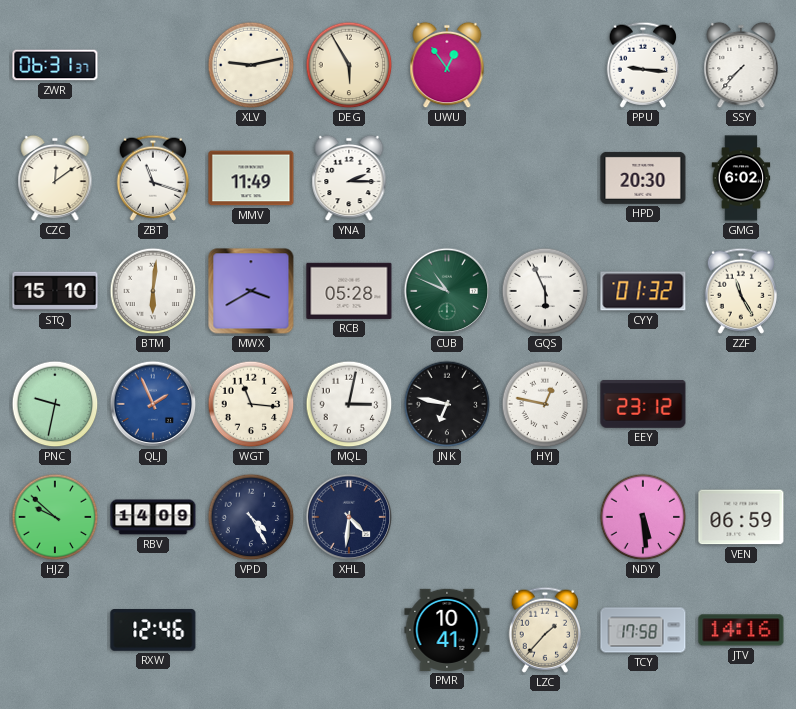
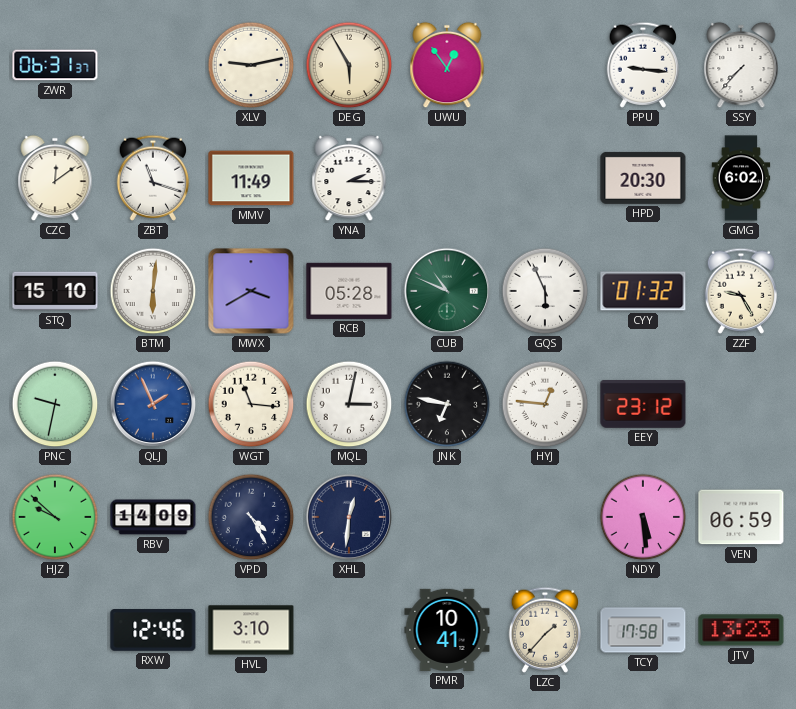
ZZF: 11:25 -> 9:25
HYJ: 12:47 -> 12:46
XHL: 4:31 -> 12:31
HVL: none -> 3:10
JTV: 14:16 -> 13:23
